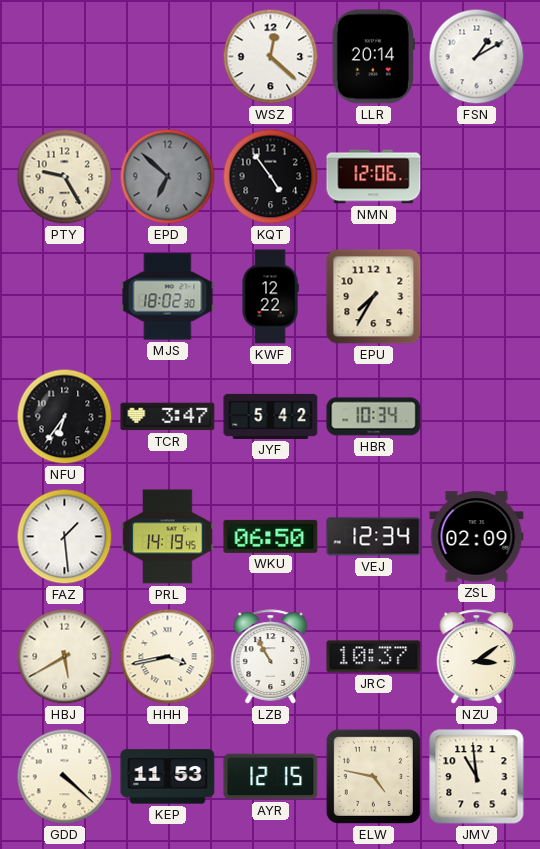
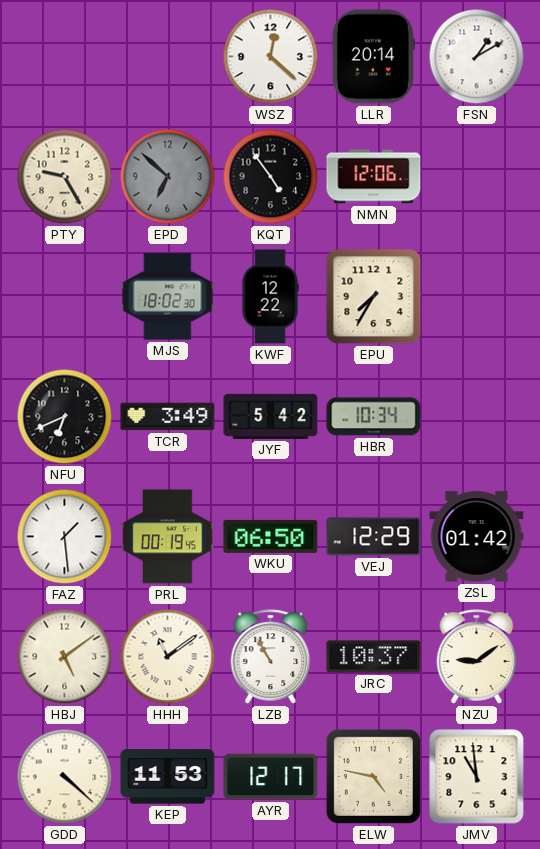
NFU: 6:36 -> 6:41
TCR: 3:47 -> 3:49
PRL: 14:19 -> 00:19
VEJ: 12:34 -> 12:29
ZSL: 02:09 -> 01:42
HBJ: 5:40 -> 5:09
HHH: 3:43 -> 11:09
NZU: 3:09 -> 9:09
AYR: 12:15 -> 12:17
